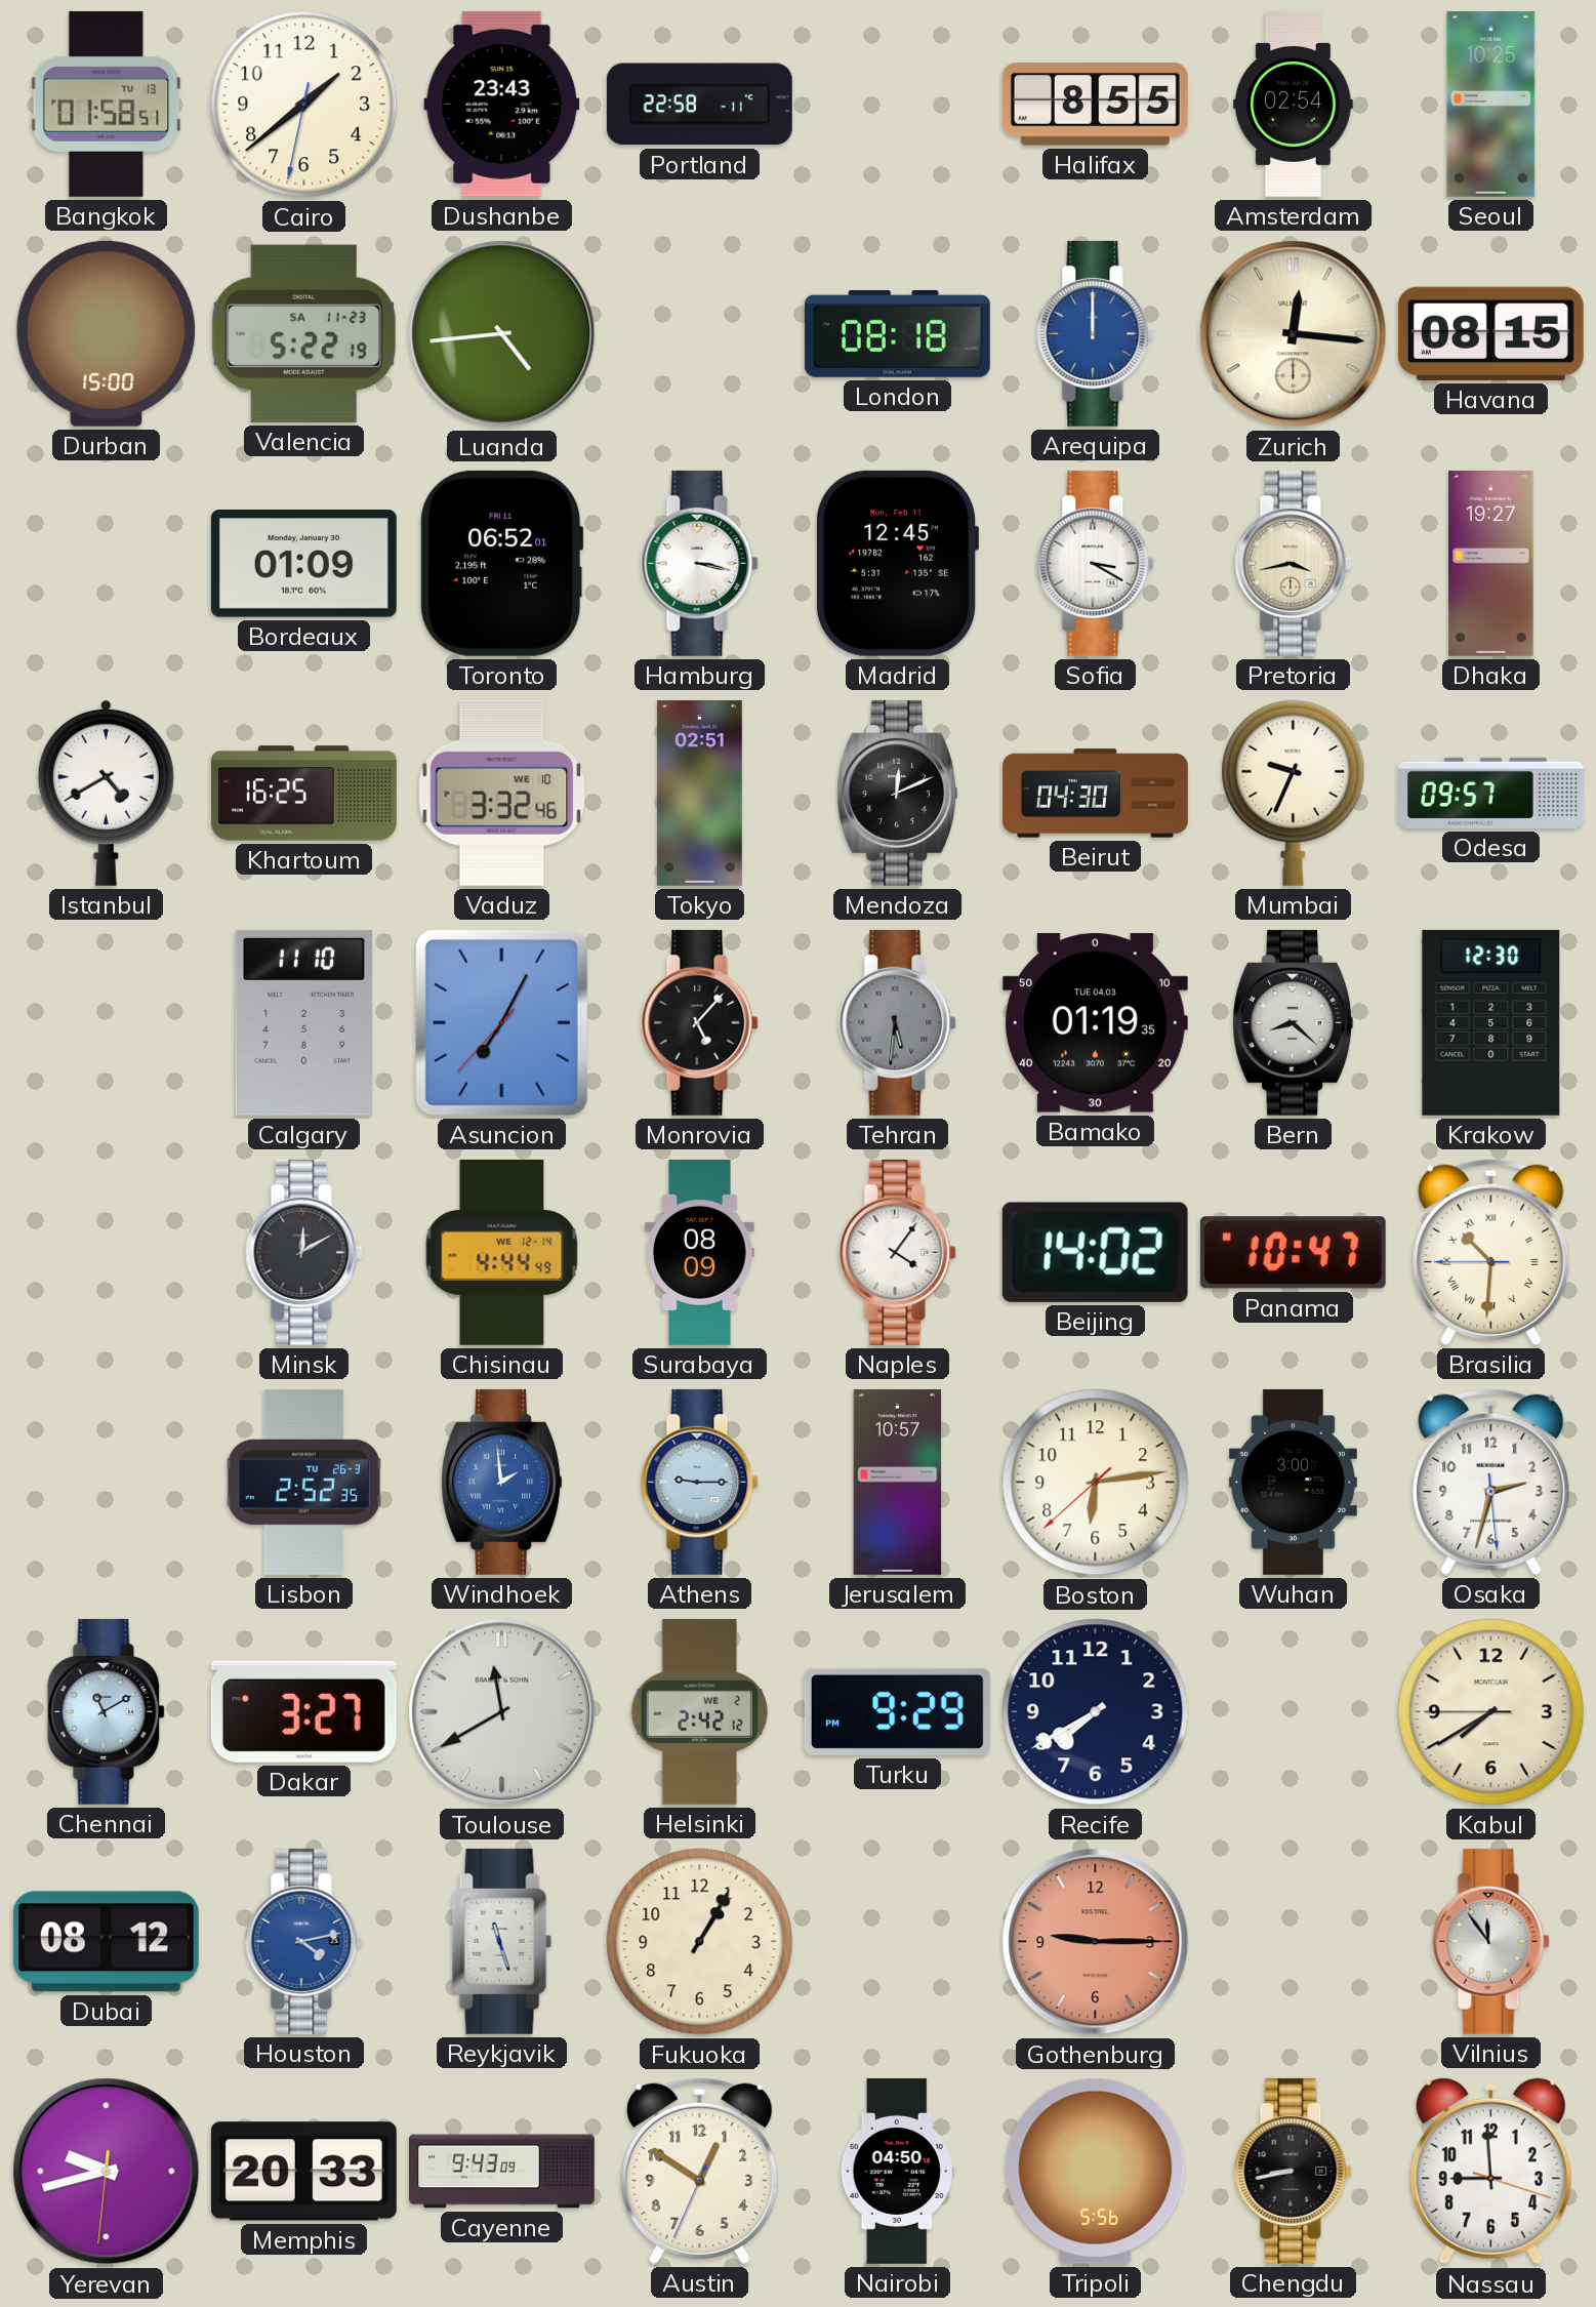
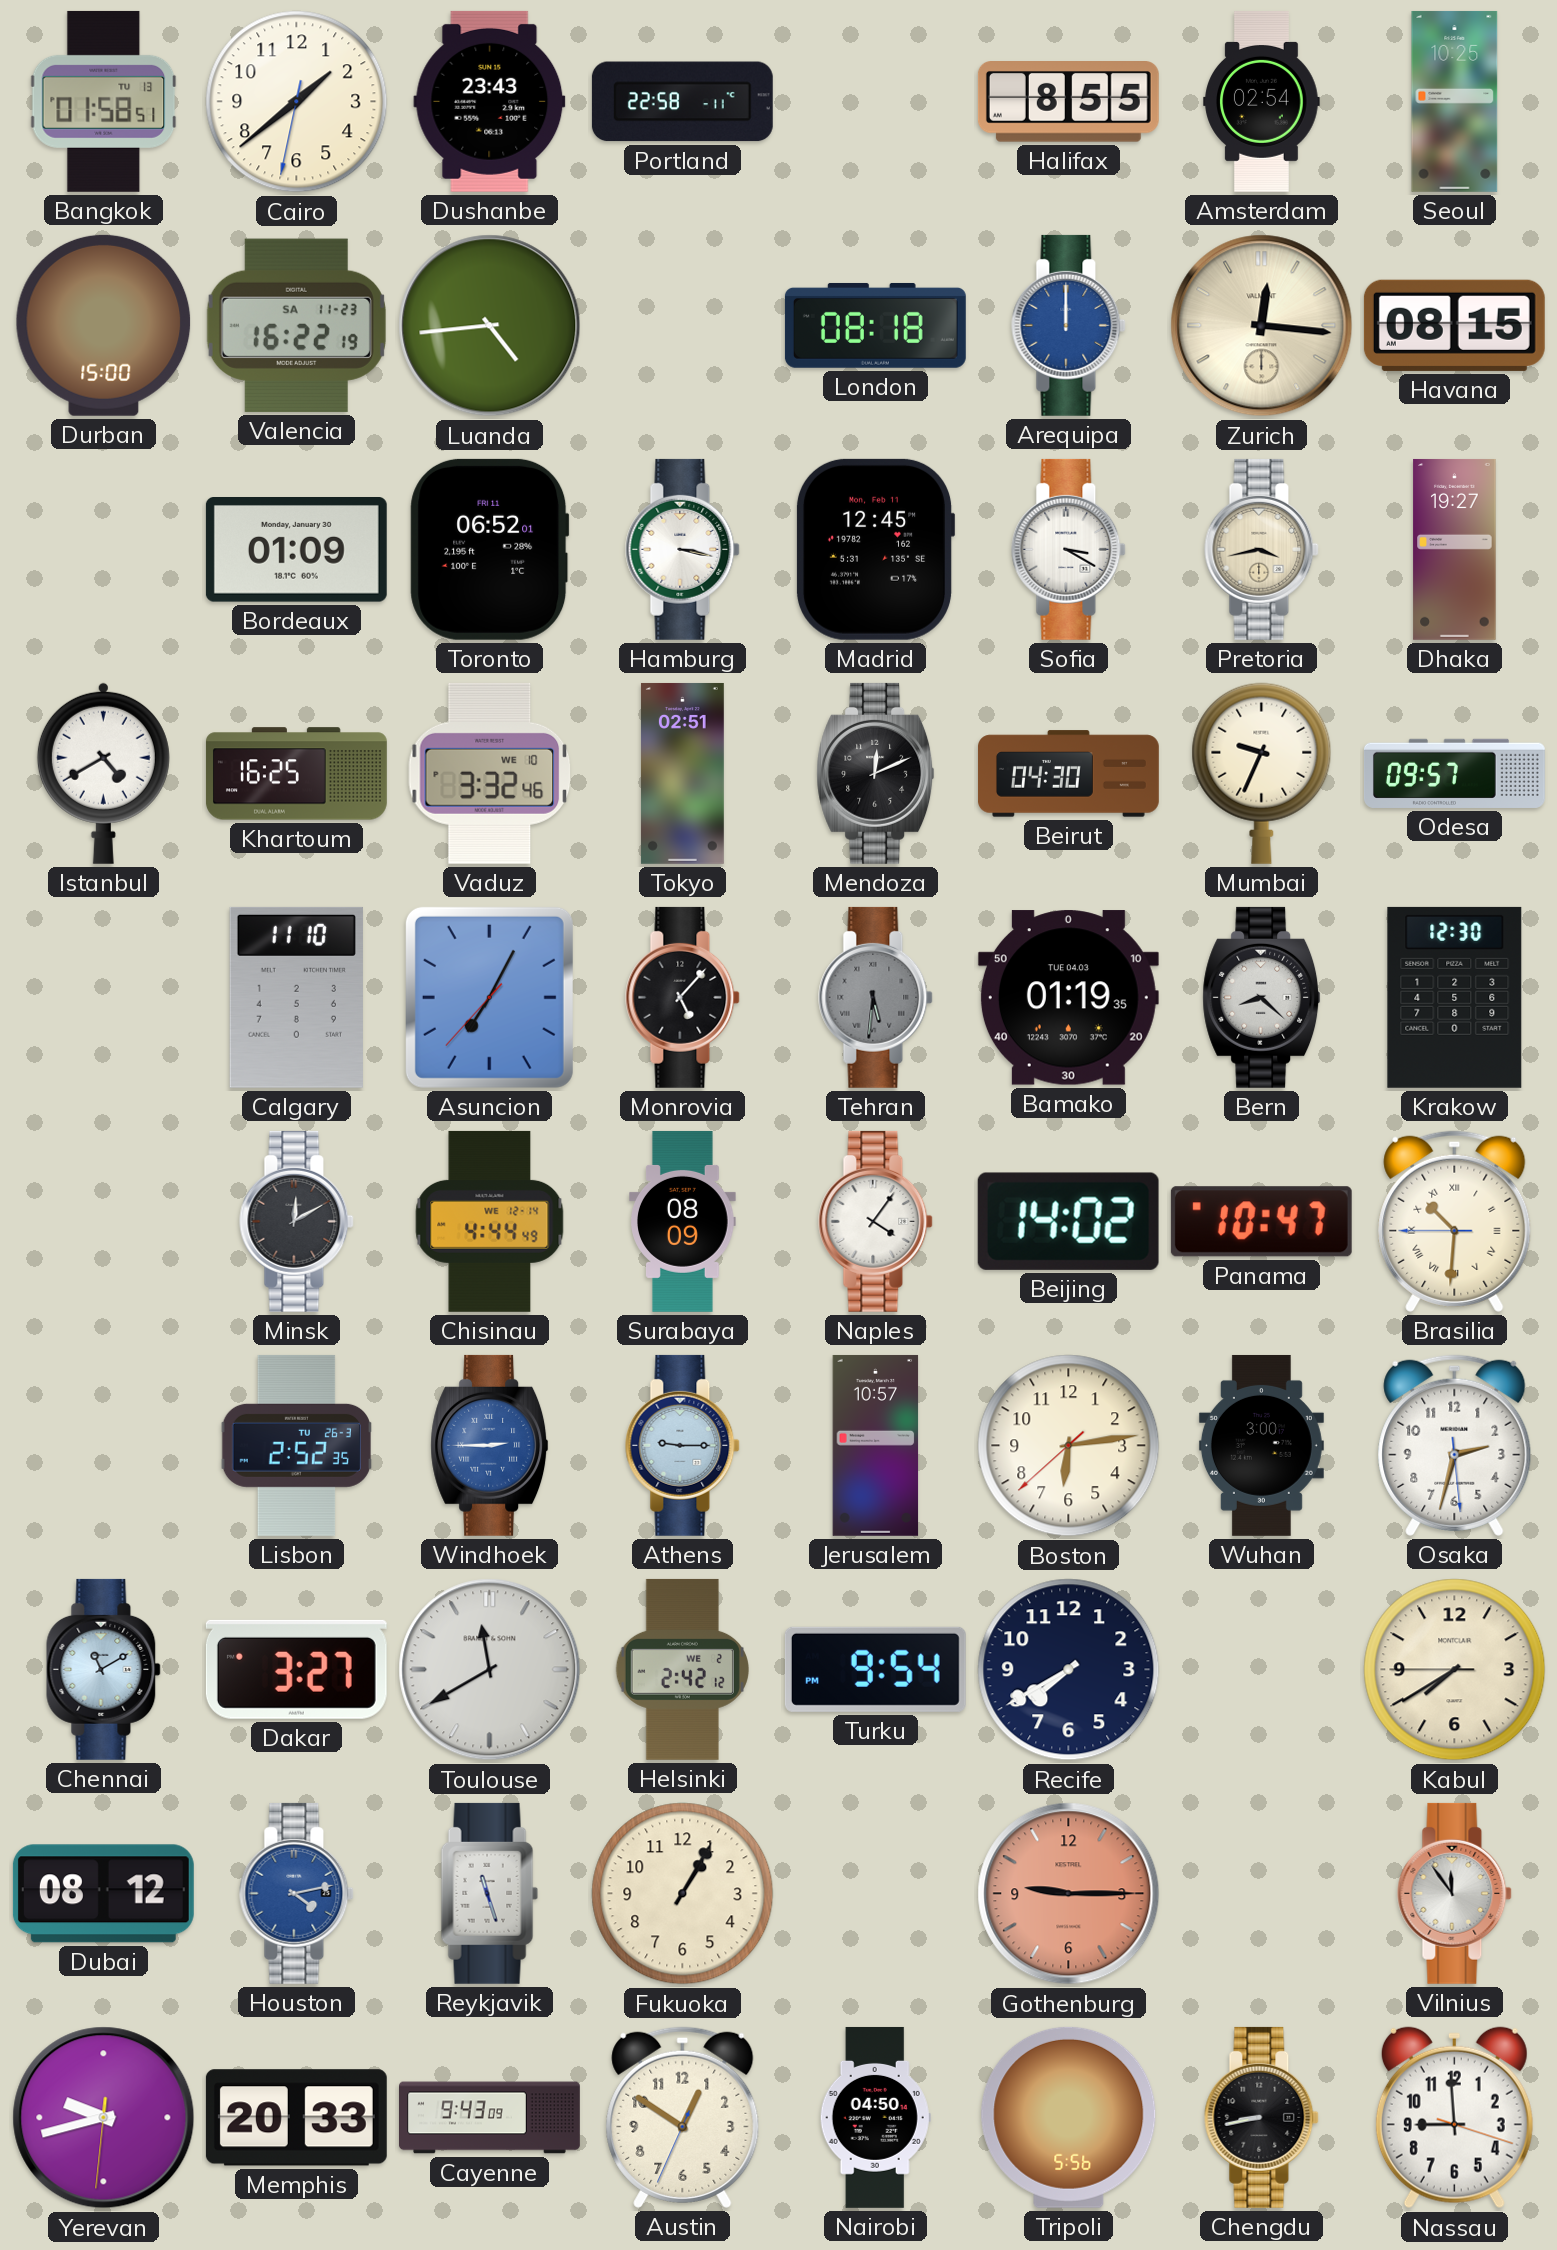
Valencia: 5:22 -> 16:22
Windhoek: 1:59 -> 2:45
Turku: 9:29 -> 9:54
